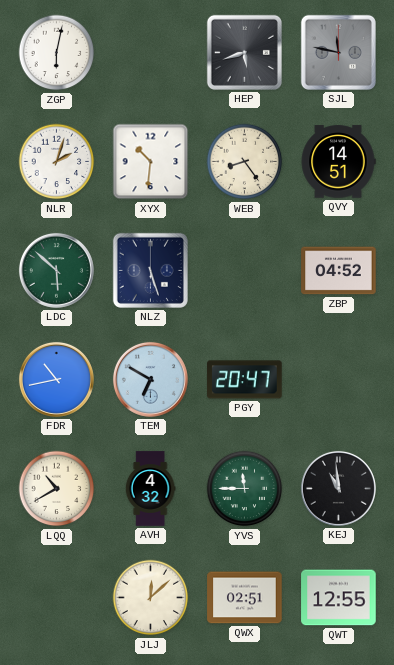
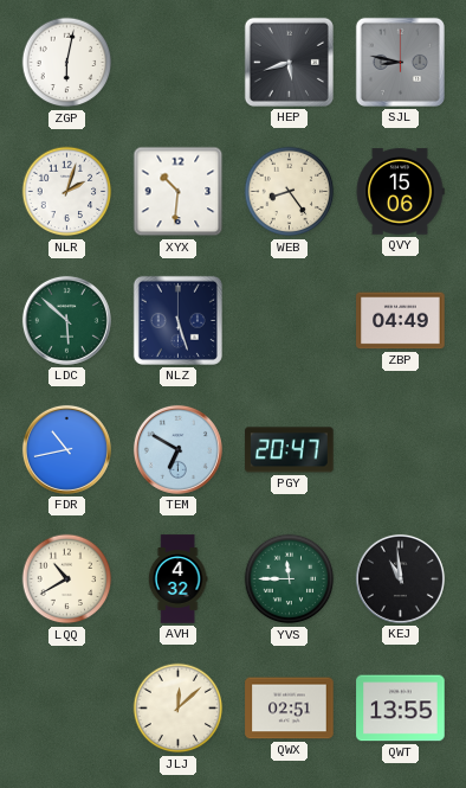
SJL: 11:47 -> 8:47
QVY: 14:51 -> 15:06
ZBP: 04:52 -> 04:49
QWT: 12:55 -> 13:55
